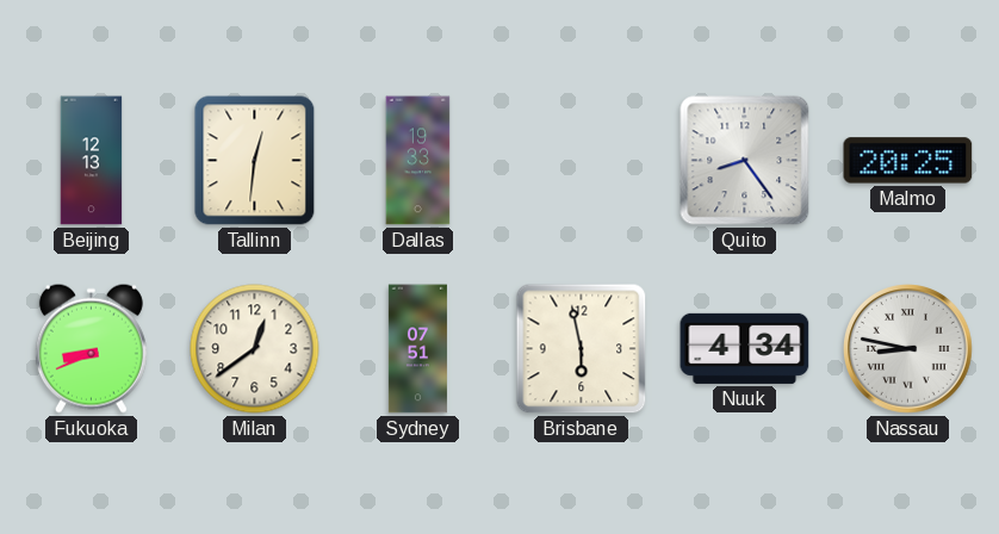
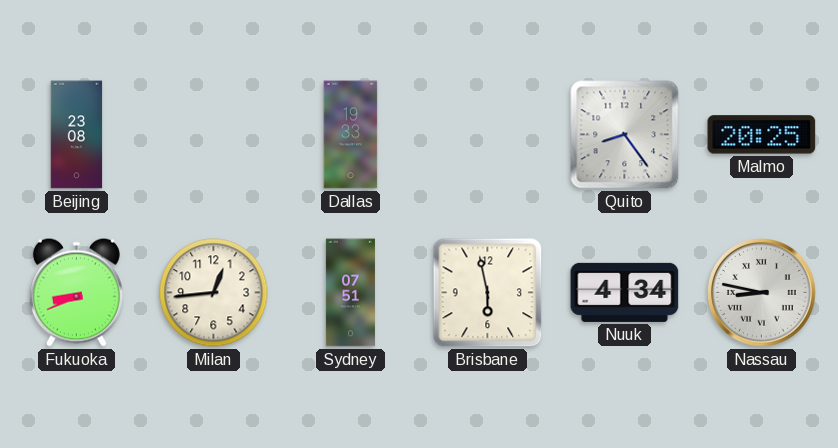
Beijing: 12:13 -> 23:08
Tallinn: 12:31 -> none
Milan: 12:39 -> 12:44
